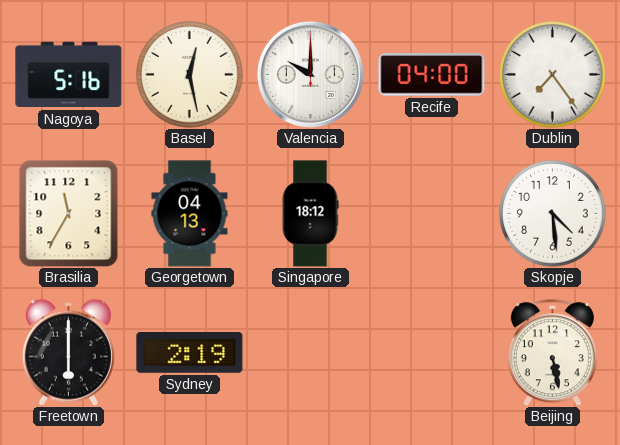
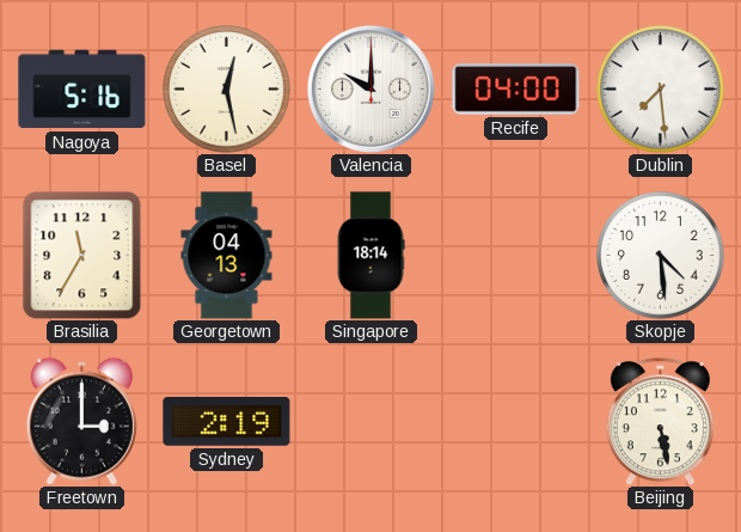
Dublin: 7:24 -> 7:29
Singapore: 18:12 -> 18:14
Freetown: 6:00 -> 3:00
